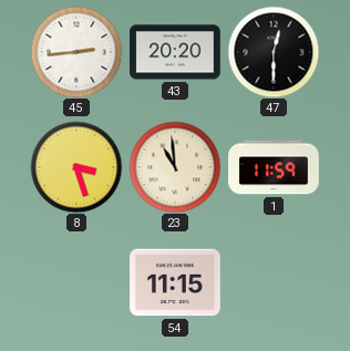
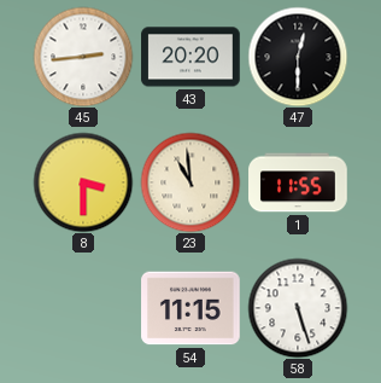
8: 3:27 -> 3:30
1: 11:59 -> 11:55
58: none -> 5:27
